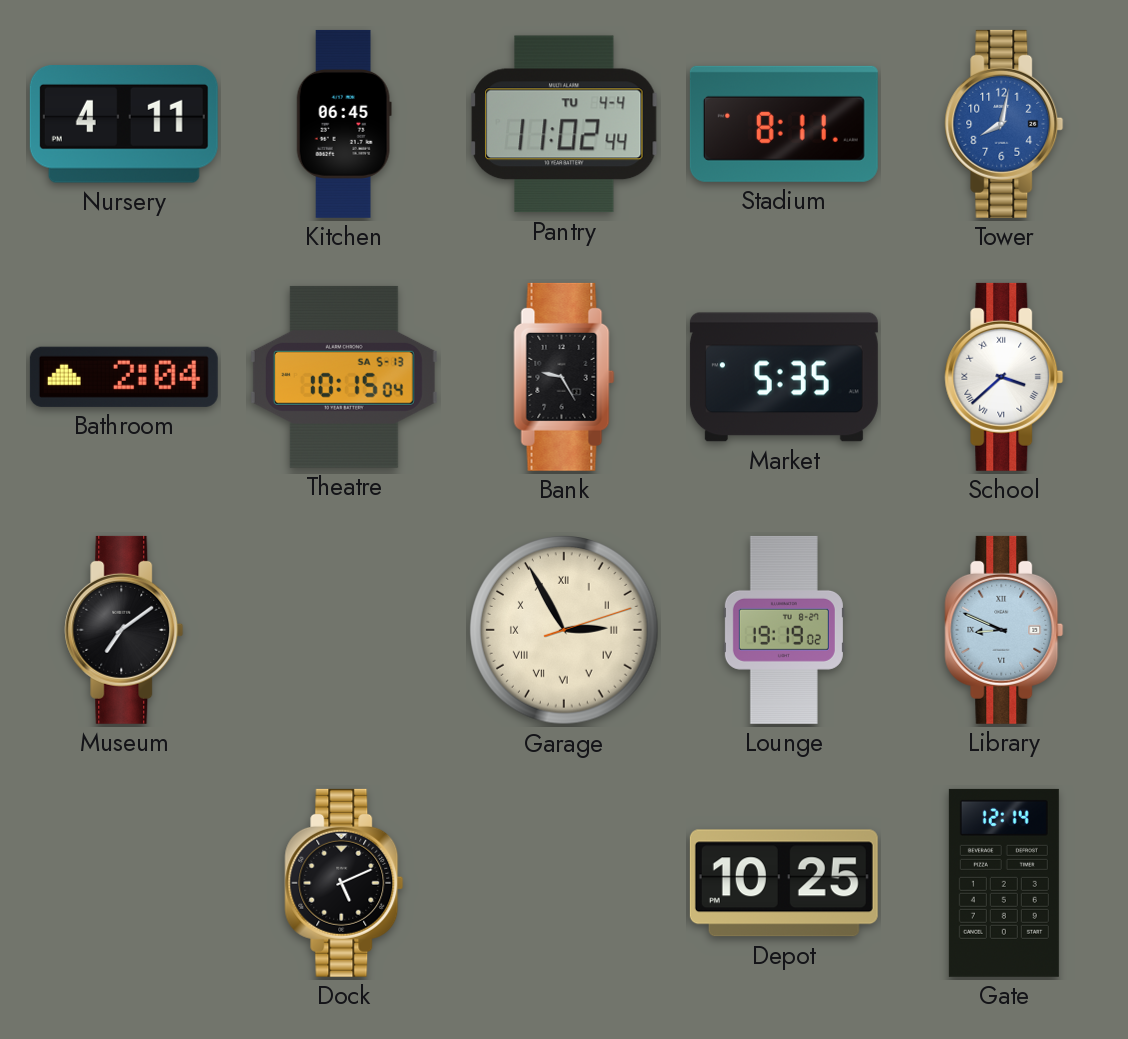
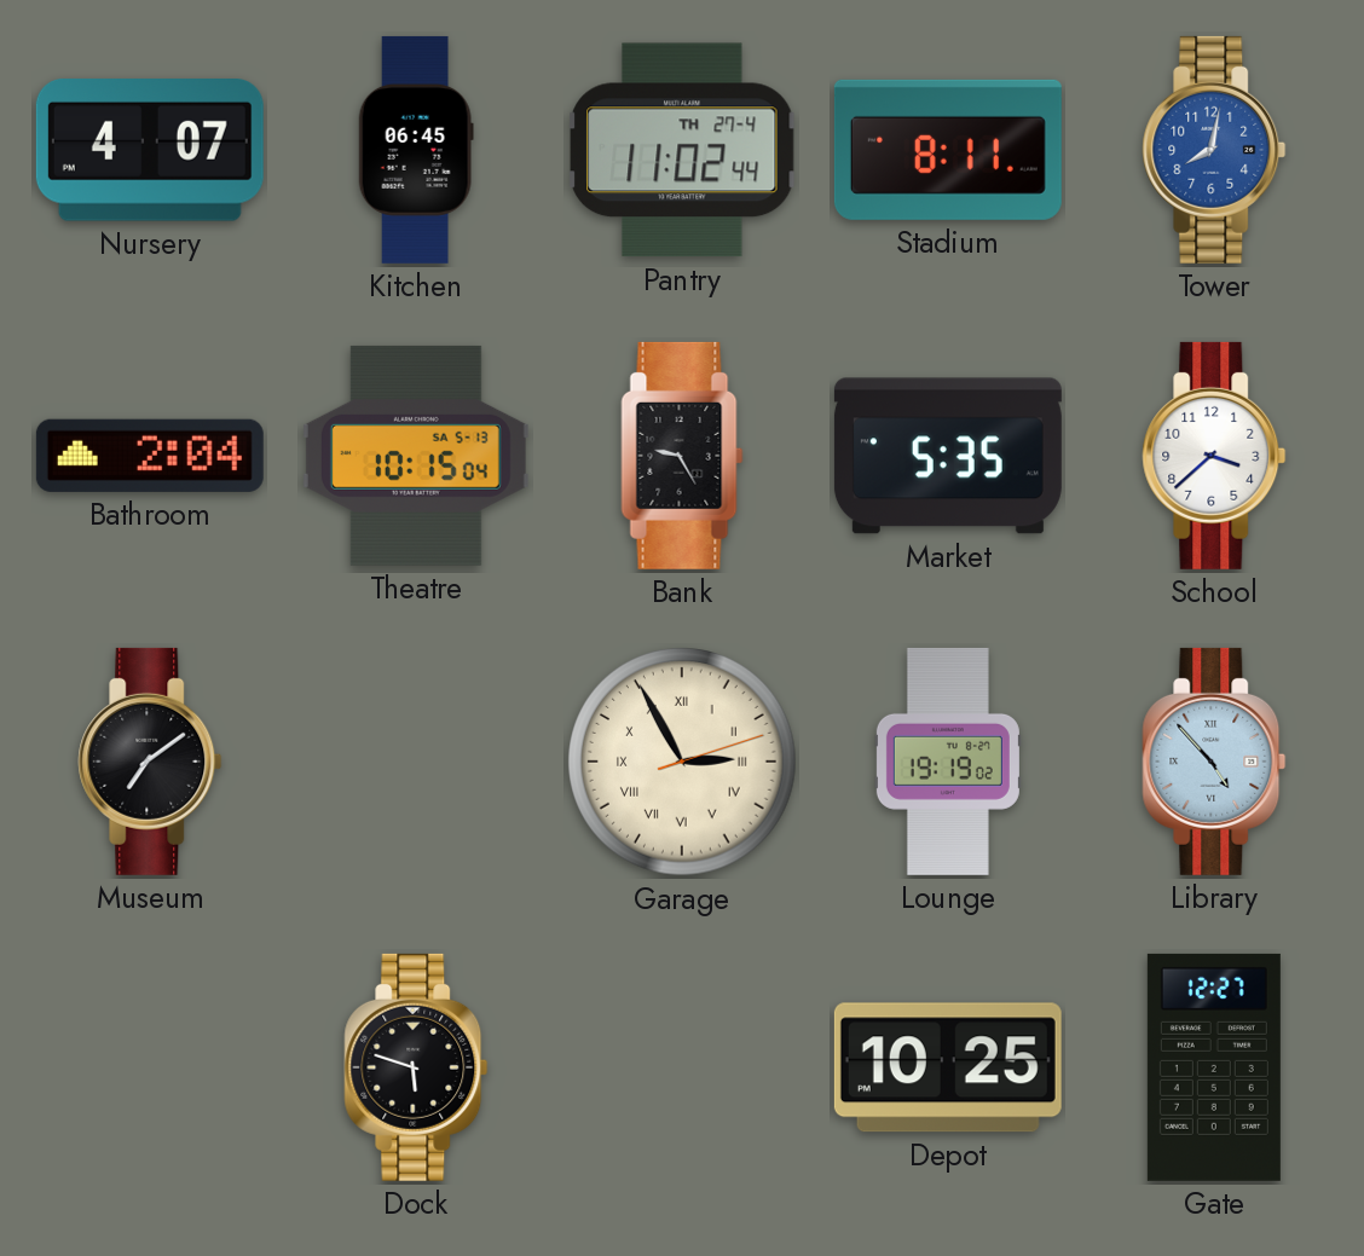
Nursery: 4:11 -> 4:07
Pantry date: TU 4-4 -> TH 27-4
School numerals: Roman -> Arabic
Library: 8:49 -> 4:53
Dock: 5:11 -> 5:48
Gate: 12:14 -> 12:27
